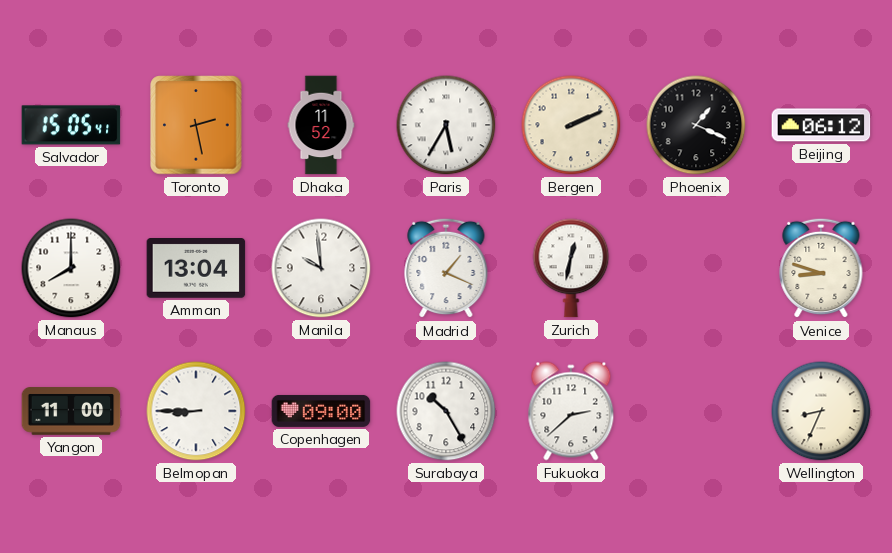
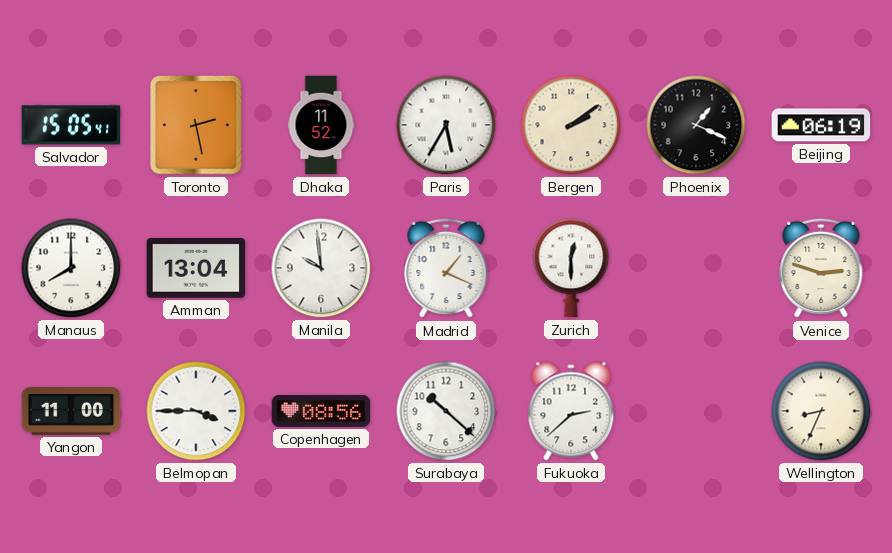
Bergen: 2:11 -> 2:09
Beijing: 06:12 -> 06:19
Zurich: 12:32 -> 12:30
Venice: 8:48 -> 2:48
Belmopan: 8:45 -> 3:45
Copenhagen: 09:00 -> 08:56
Surabaya: 10:25 -> 10:22
